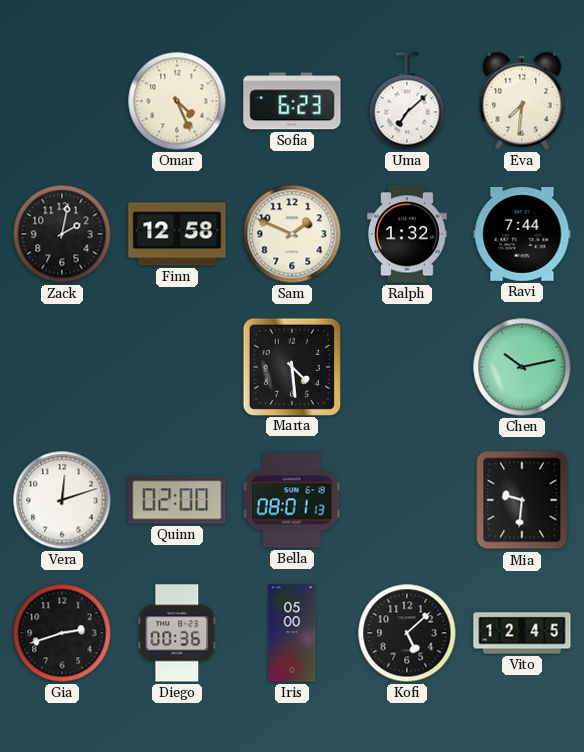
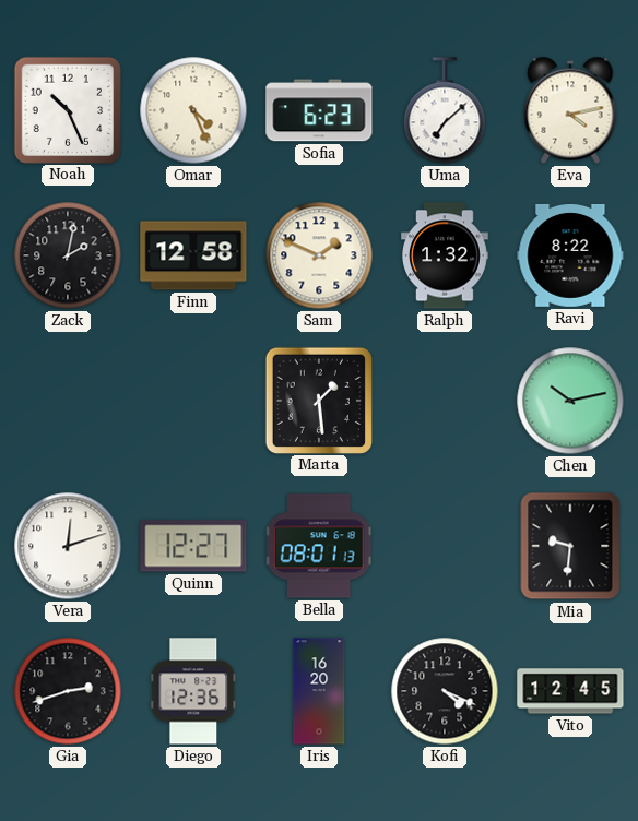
Noah: none -> 10:26
Eva: 7:31 -> 4:13
Ravi: 7:44 -> 8:22
Marta: 4:29 -> 1:29
Quinn: 02:00 -> 12:27
Diego: 00:36 -> 12:36
Iris: 05:00 -> 16:20
Kofi: 5:08 -> 4:19
